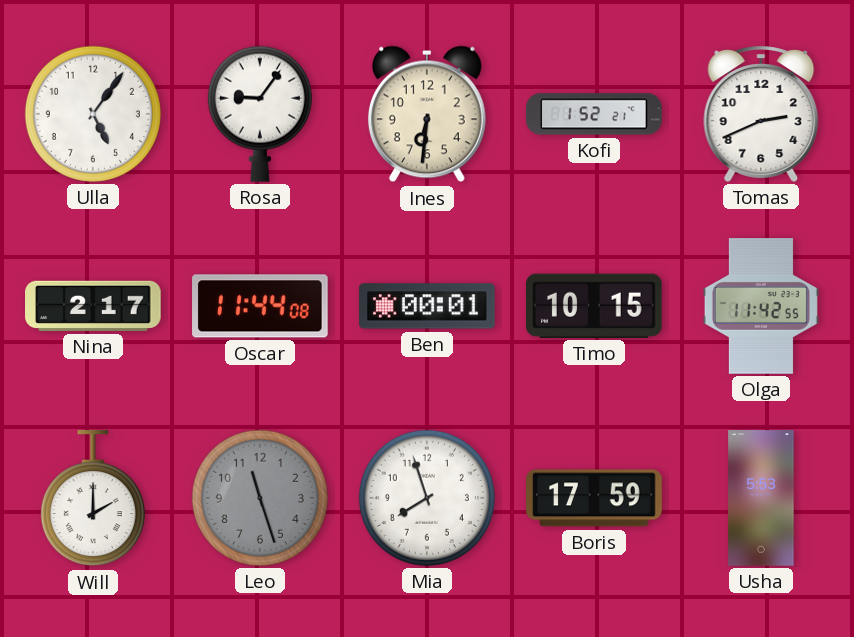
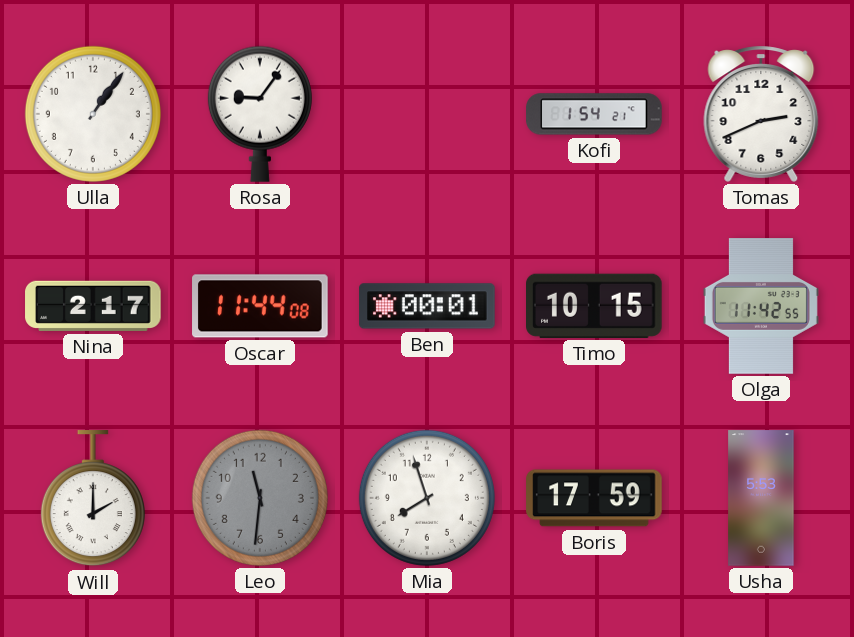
Ulla: 5:06 -> 1:06
Ines: 6:31 -> none
Kofi: 1:52 -> 1:54
Leo: 11:27 -> 11:31
